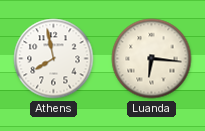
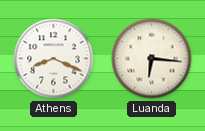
Athens: 7:58 -> 8:19
